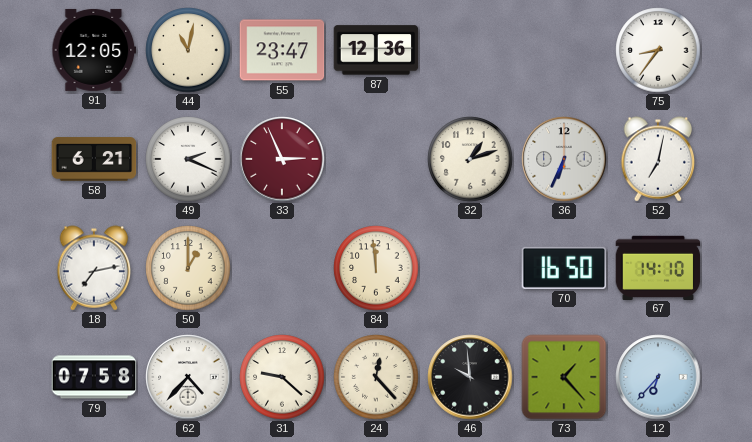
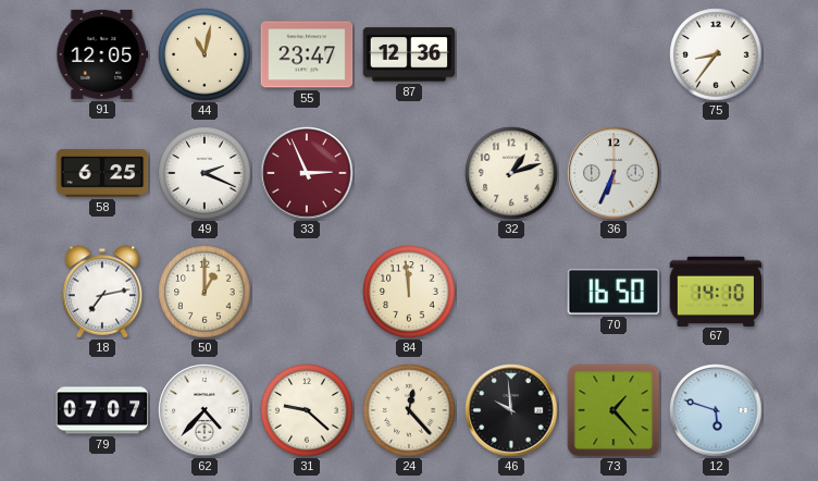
58: 6:21 -> 6:25
52: 7:02 -> none
79: 07:58 -> 07:07
12: 6:37 -> 5:48
